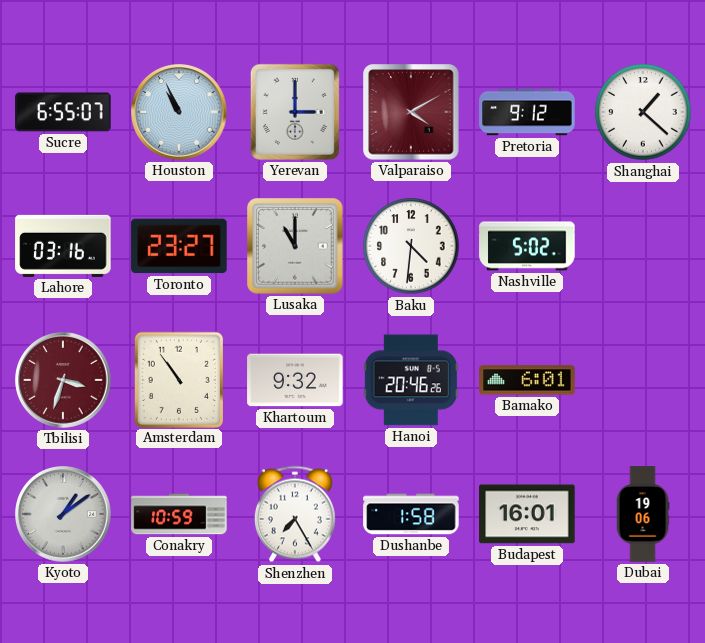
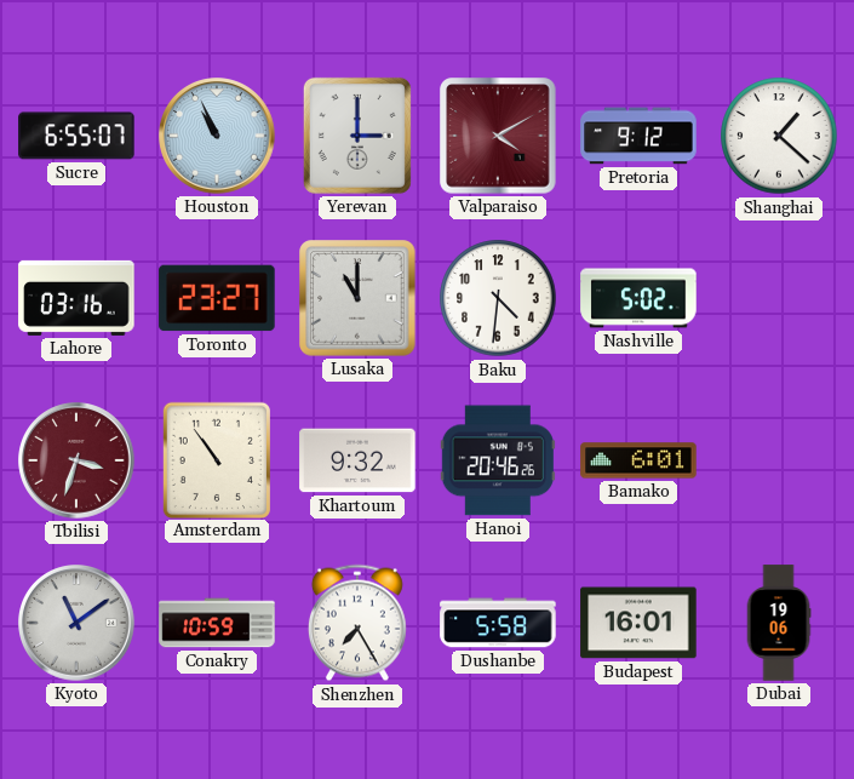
Kyoto: 1:09 -> 11:09
Dushanbe: 1:58 -> 5:58
